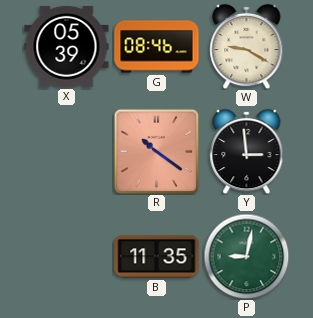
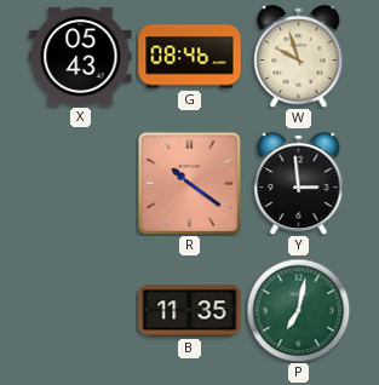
X: 05:39 -> 05:43
W: 9:20 -> 9:57
P: 9:02 -> 7:02
